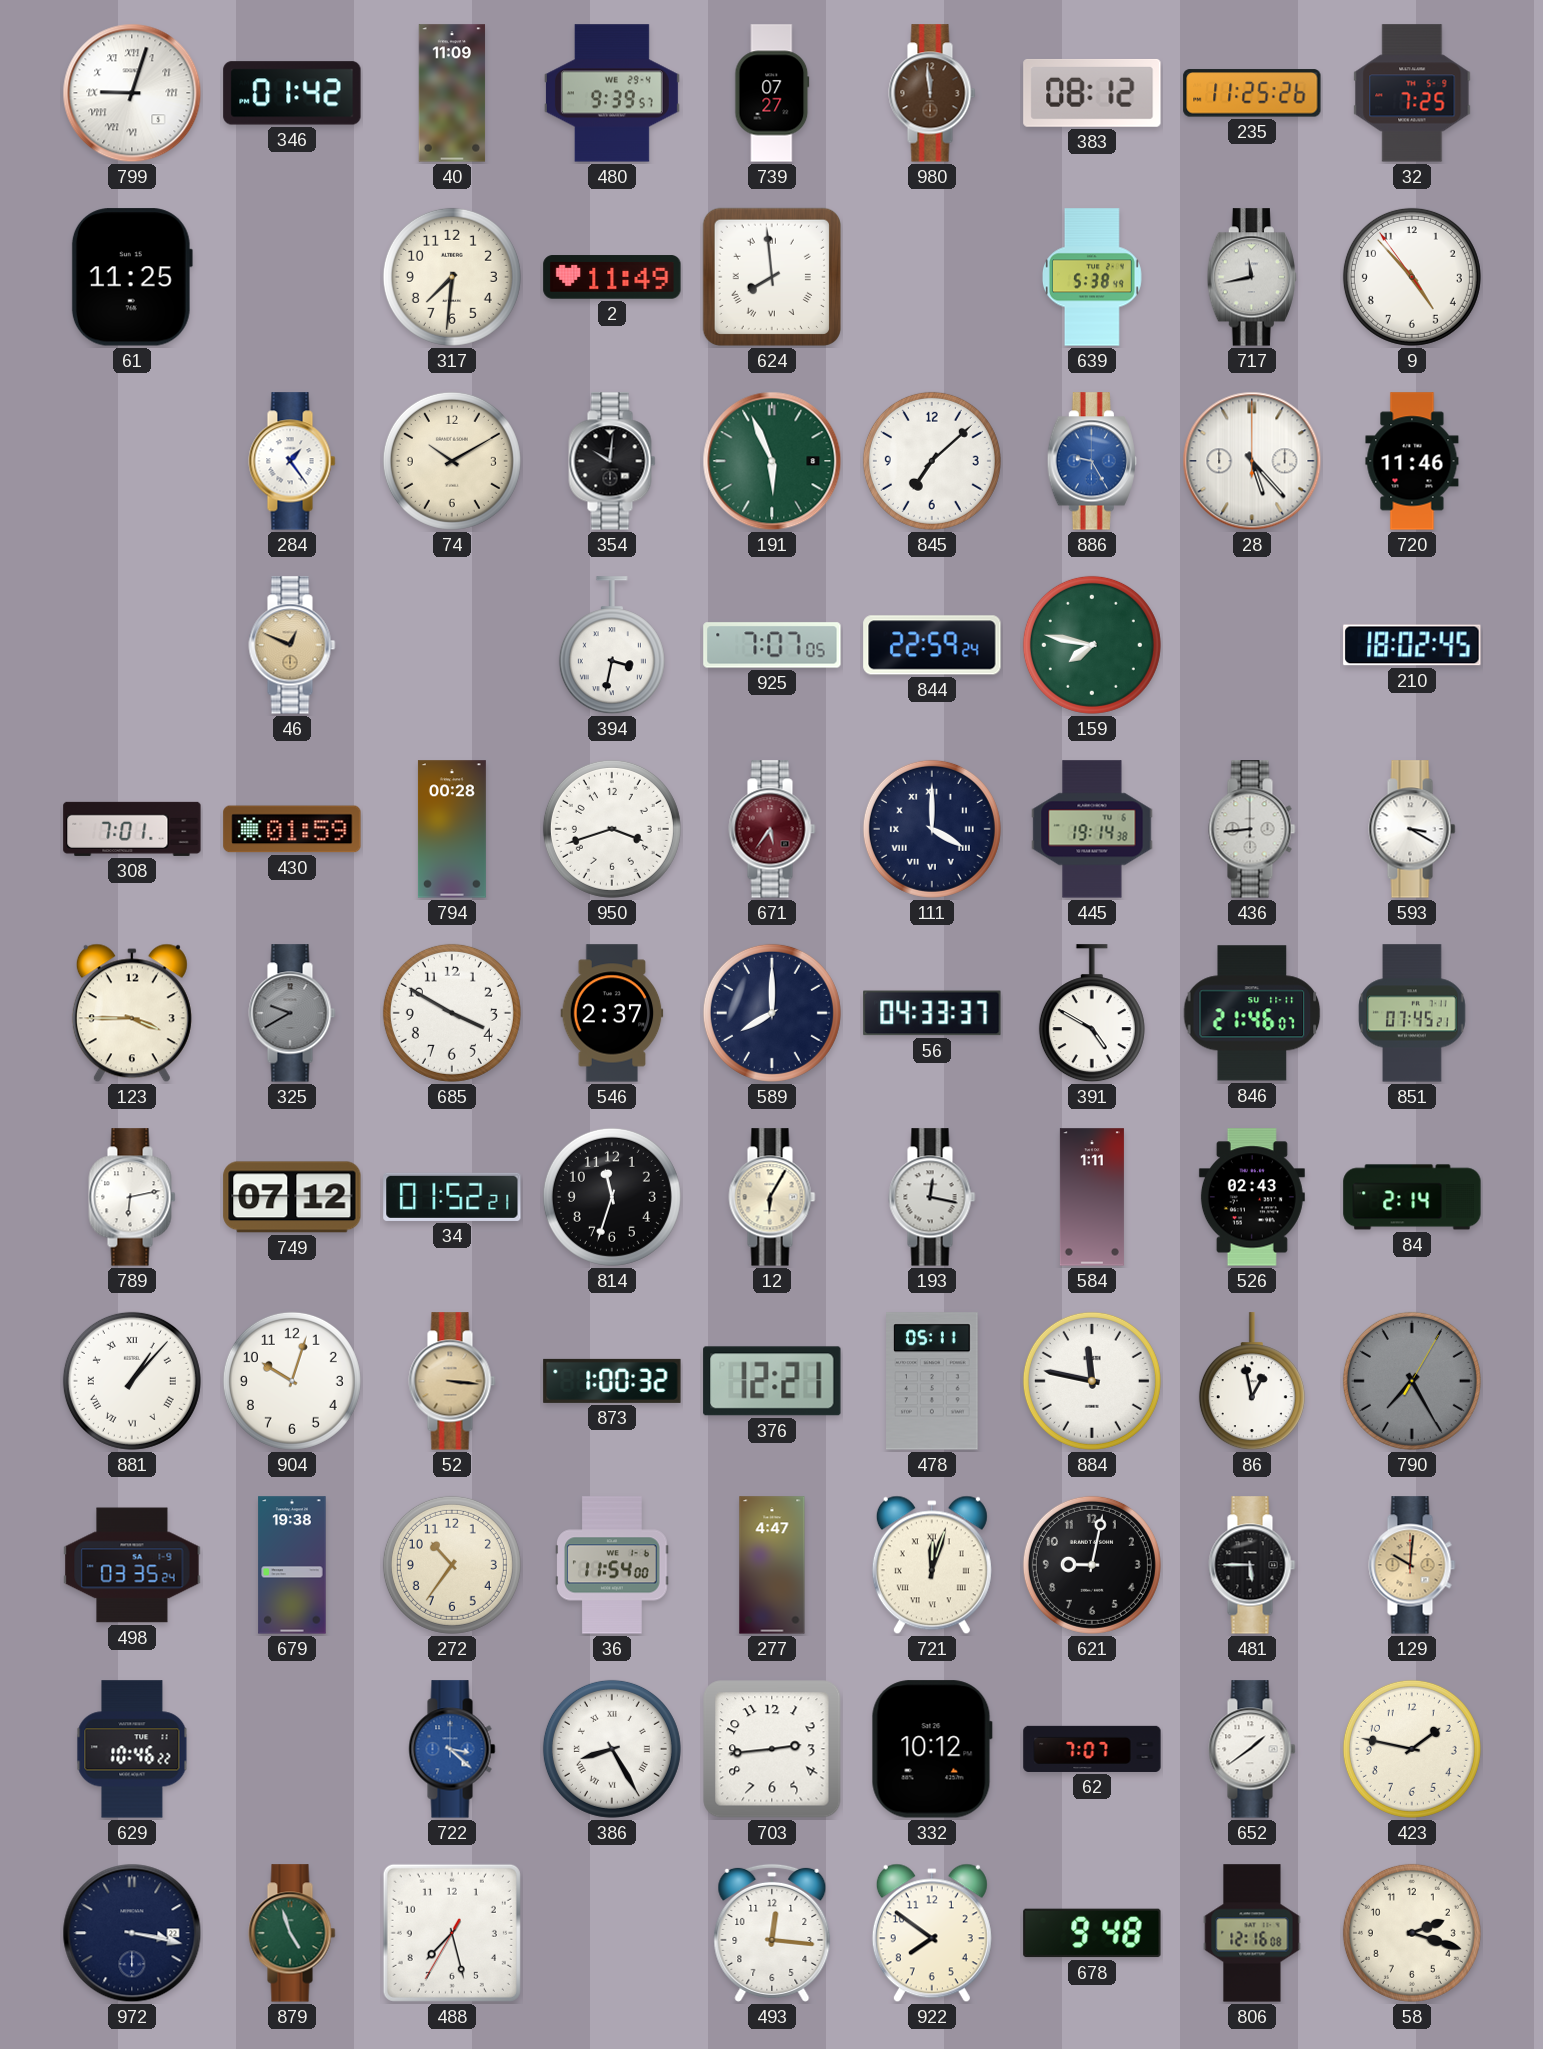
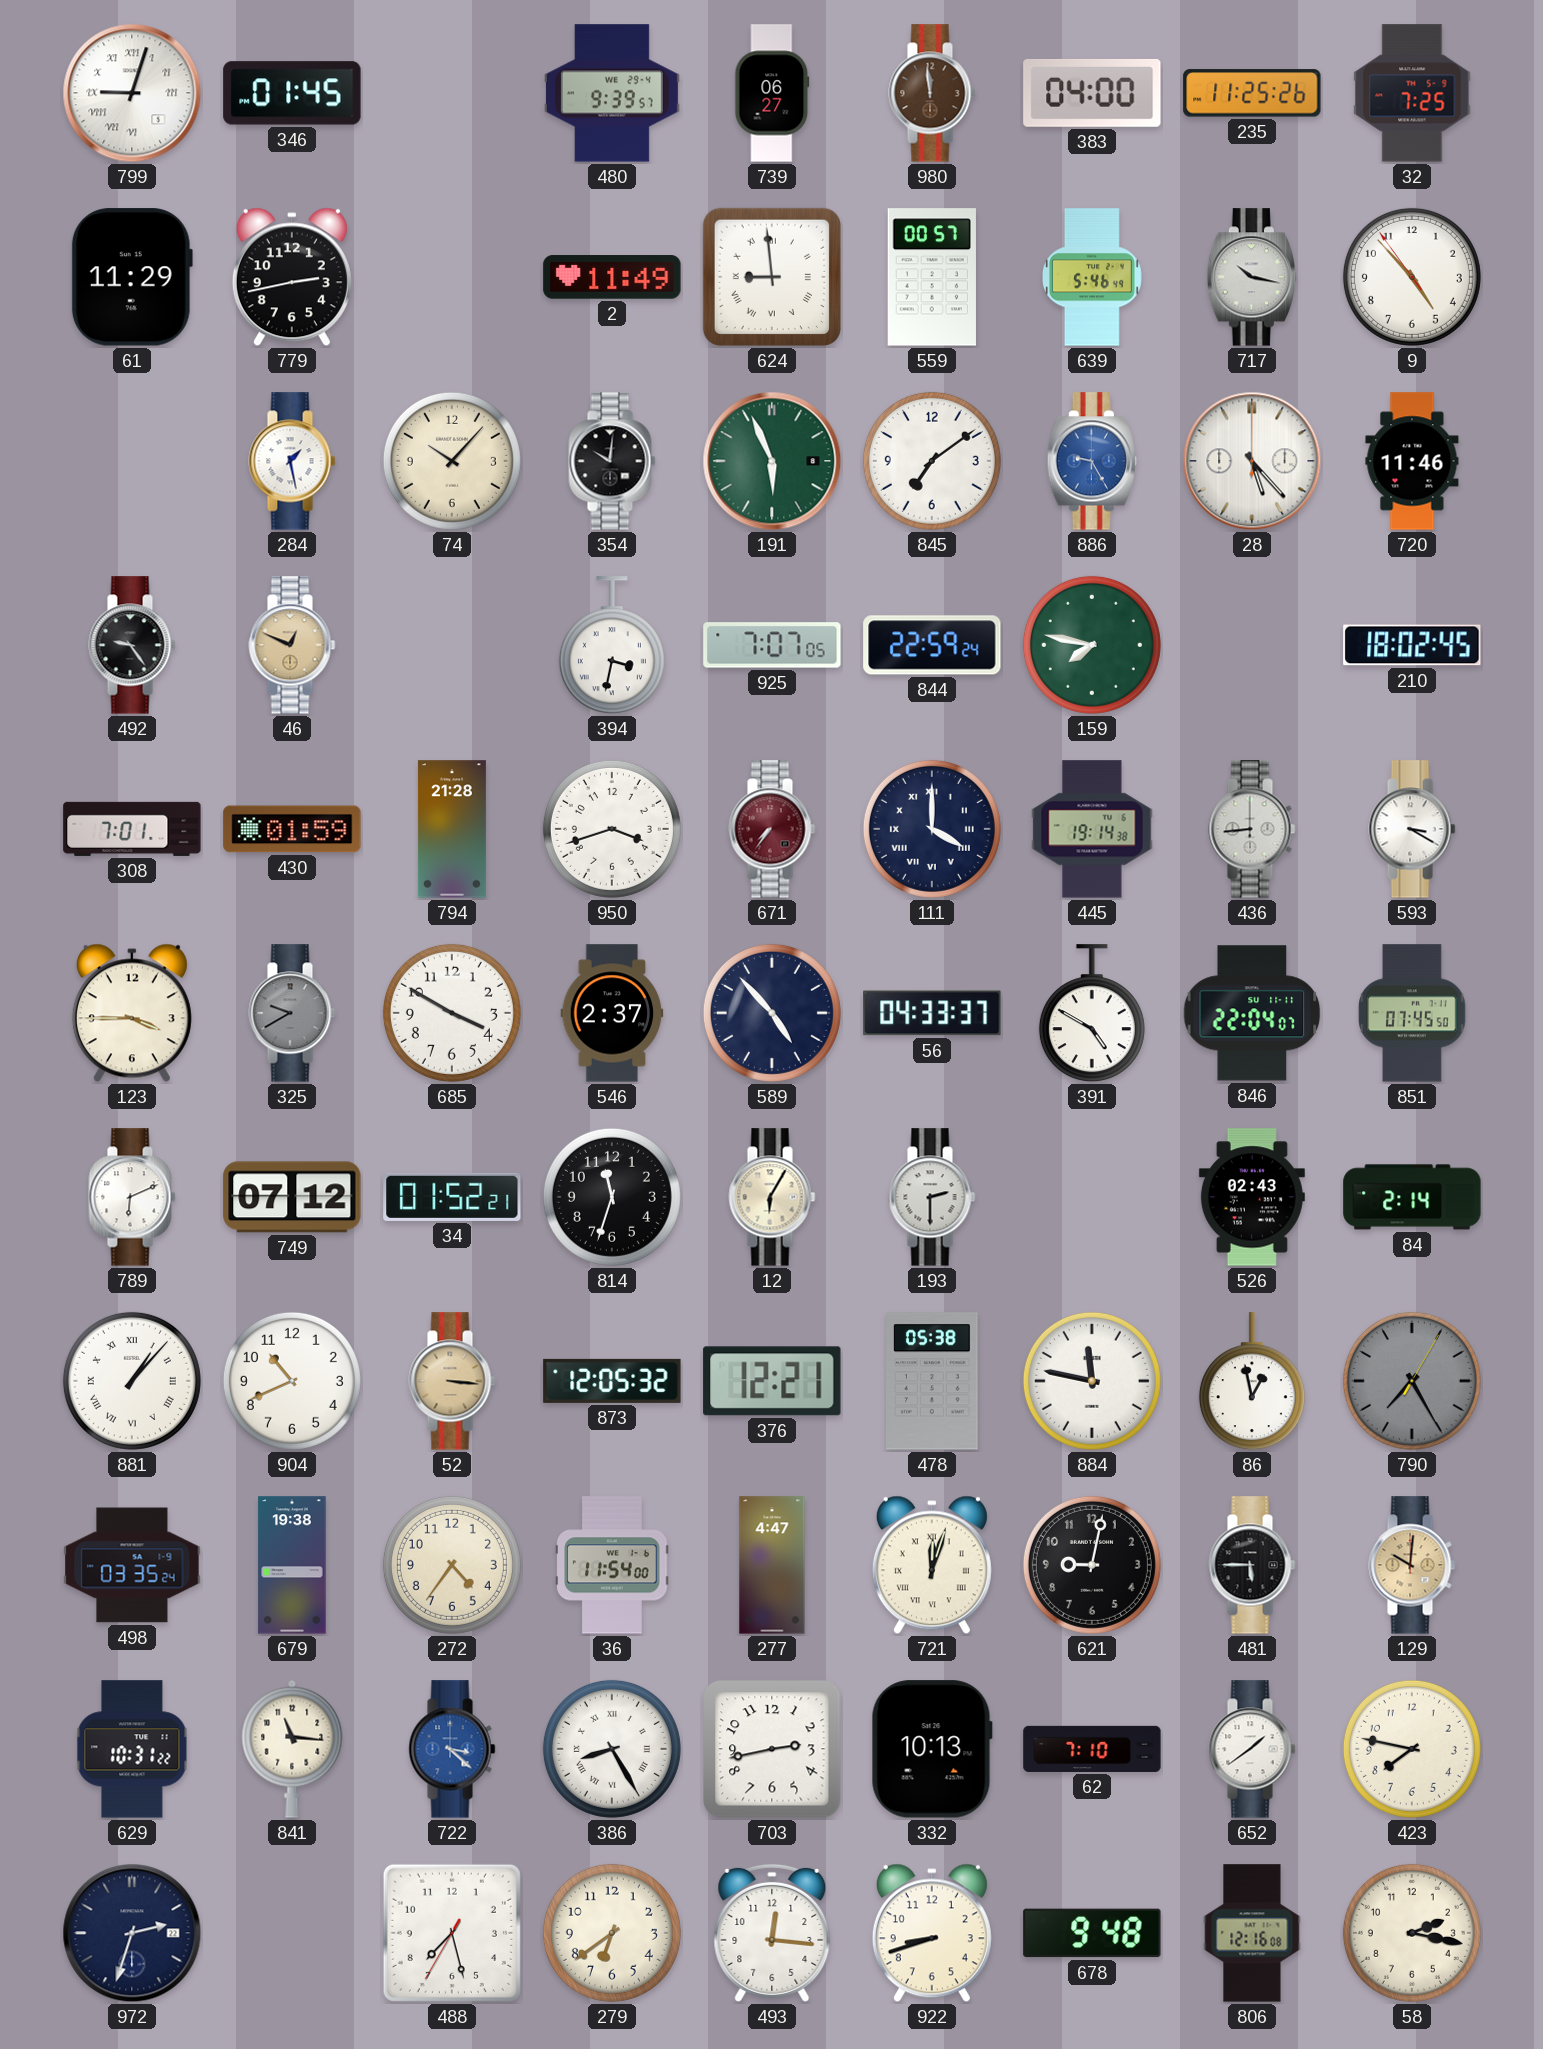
346: 01:42 -> 01:45
40: 11:09 -> none
739: 07:27 -> 06:27
383: 08:12 -> 04:00
61: 11:25 -> 11:29
779: none -> 2:43
317: 7:31 -> none
624: 7:59 -> 8:59
559: none -> 00:57
639: 5:38 -> 5:46
717: 11:43 -> 10:17
284: 1:24 -> 1:28
74: 10:10 -> 10:07
845: 7:08 -> 7:09
492: none -> 9:24
794: 00:28 -> 21:28
671: 5:36 -> 7:36
589: 8:00 -> 4:53
846: 21:46 -> 22:04
851: 07:45:21 -> 07:45:50
789: 6:13 -> 6:11
193: 12:17 -> 2:30
584: 1:11 -> none
904: 10:03 -> 10:41
873: 1:00 -> 12:05
478: 05:11 -> 05:38
272: 10:36 -> 4:36
629: 10:46 -> 10:31
841: none -> 11:16
703: 2:44 -> 2:43
332: 10:12 -> 10:13
62: 7:07 -> 7:10
423: 1:47 -> 7:47
972: 3:17 -> 2:33
879: 4:57 -> none
279: none -> 6:39
922: 7:51 -> 8:42
58: 2:18 -> 2:17
